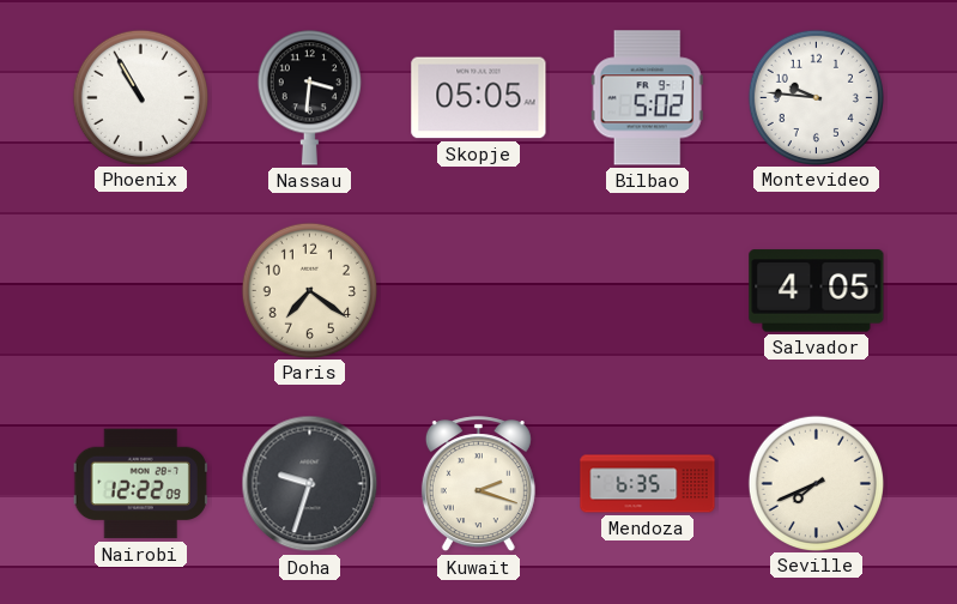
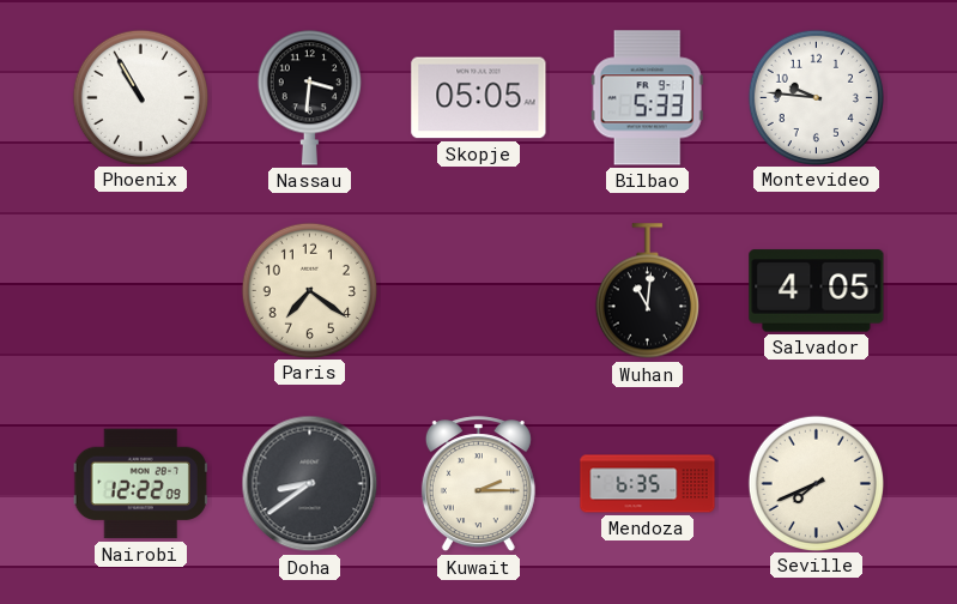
Bilbao: 5:02 -> 5:33
Wuhan: none -> 11:01
Doha: 9:33 -> 8:39
Kuwait: 2:18 -> 2:15
